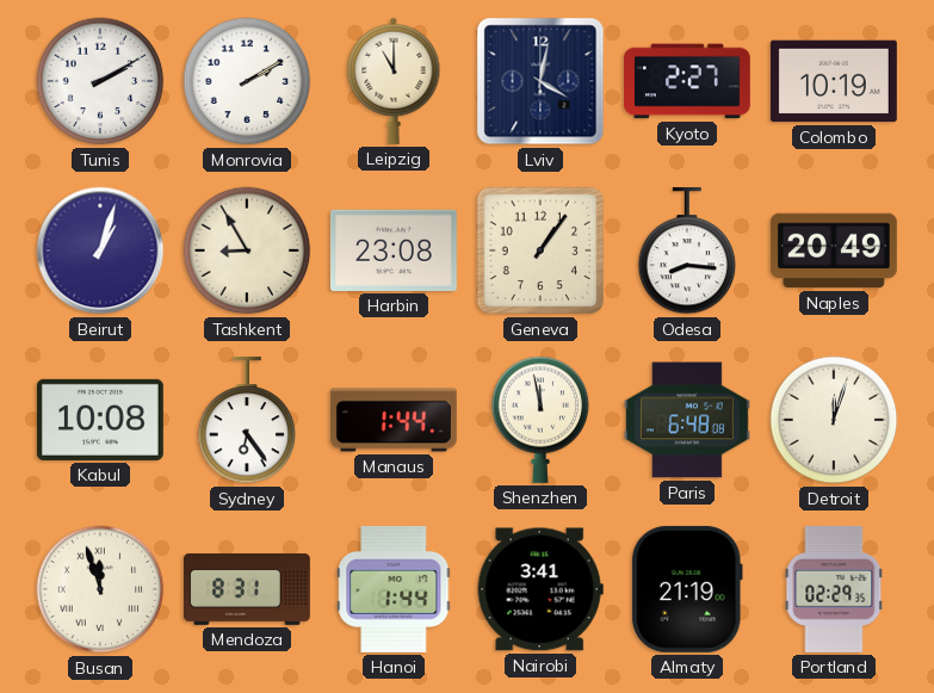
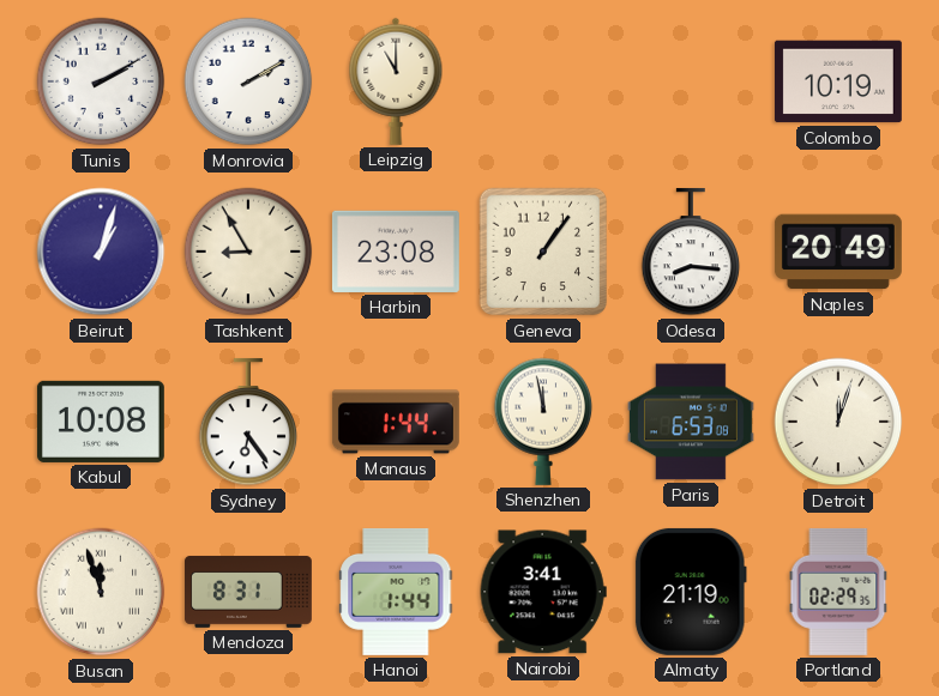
Lviv: 4:02 -> none
Kyoto: 2:27 -> none
Paris: 6:48 -> 6:53
